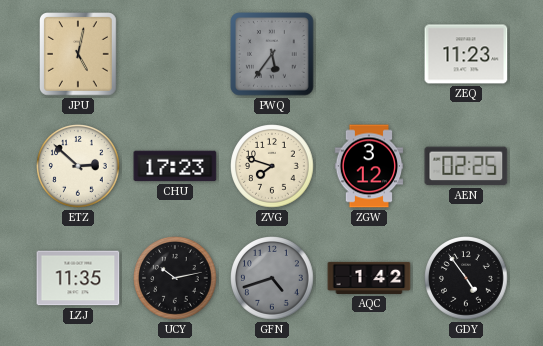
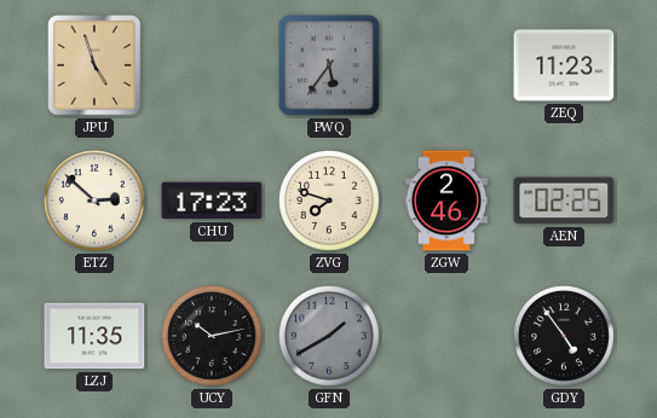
JPU: 5:02 -> 4:57
ZGW: 3:12 -> 2:46
GFN: 4:42 -> 1:40
AQC: 1:42 -> none
